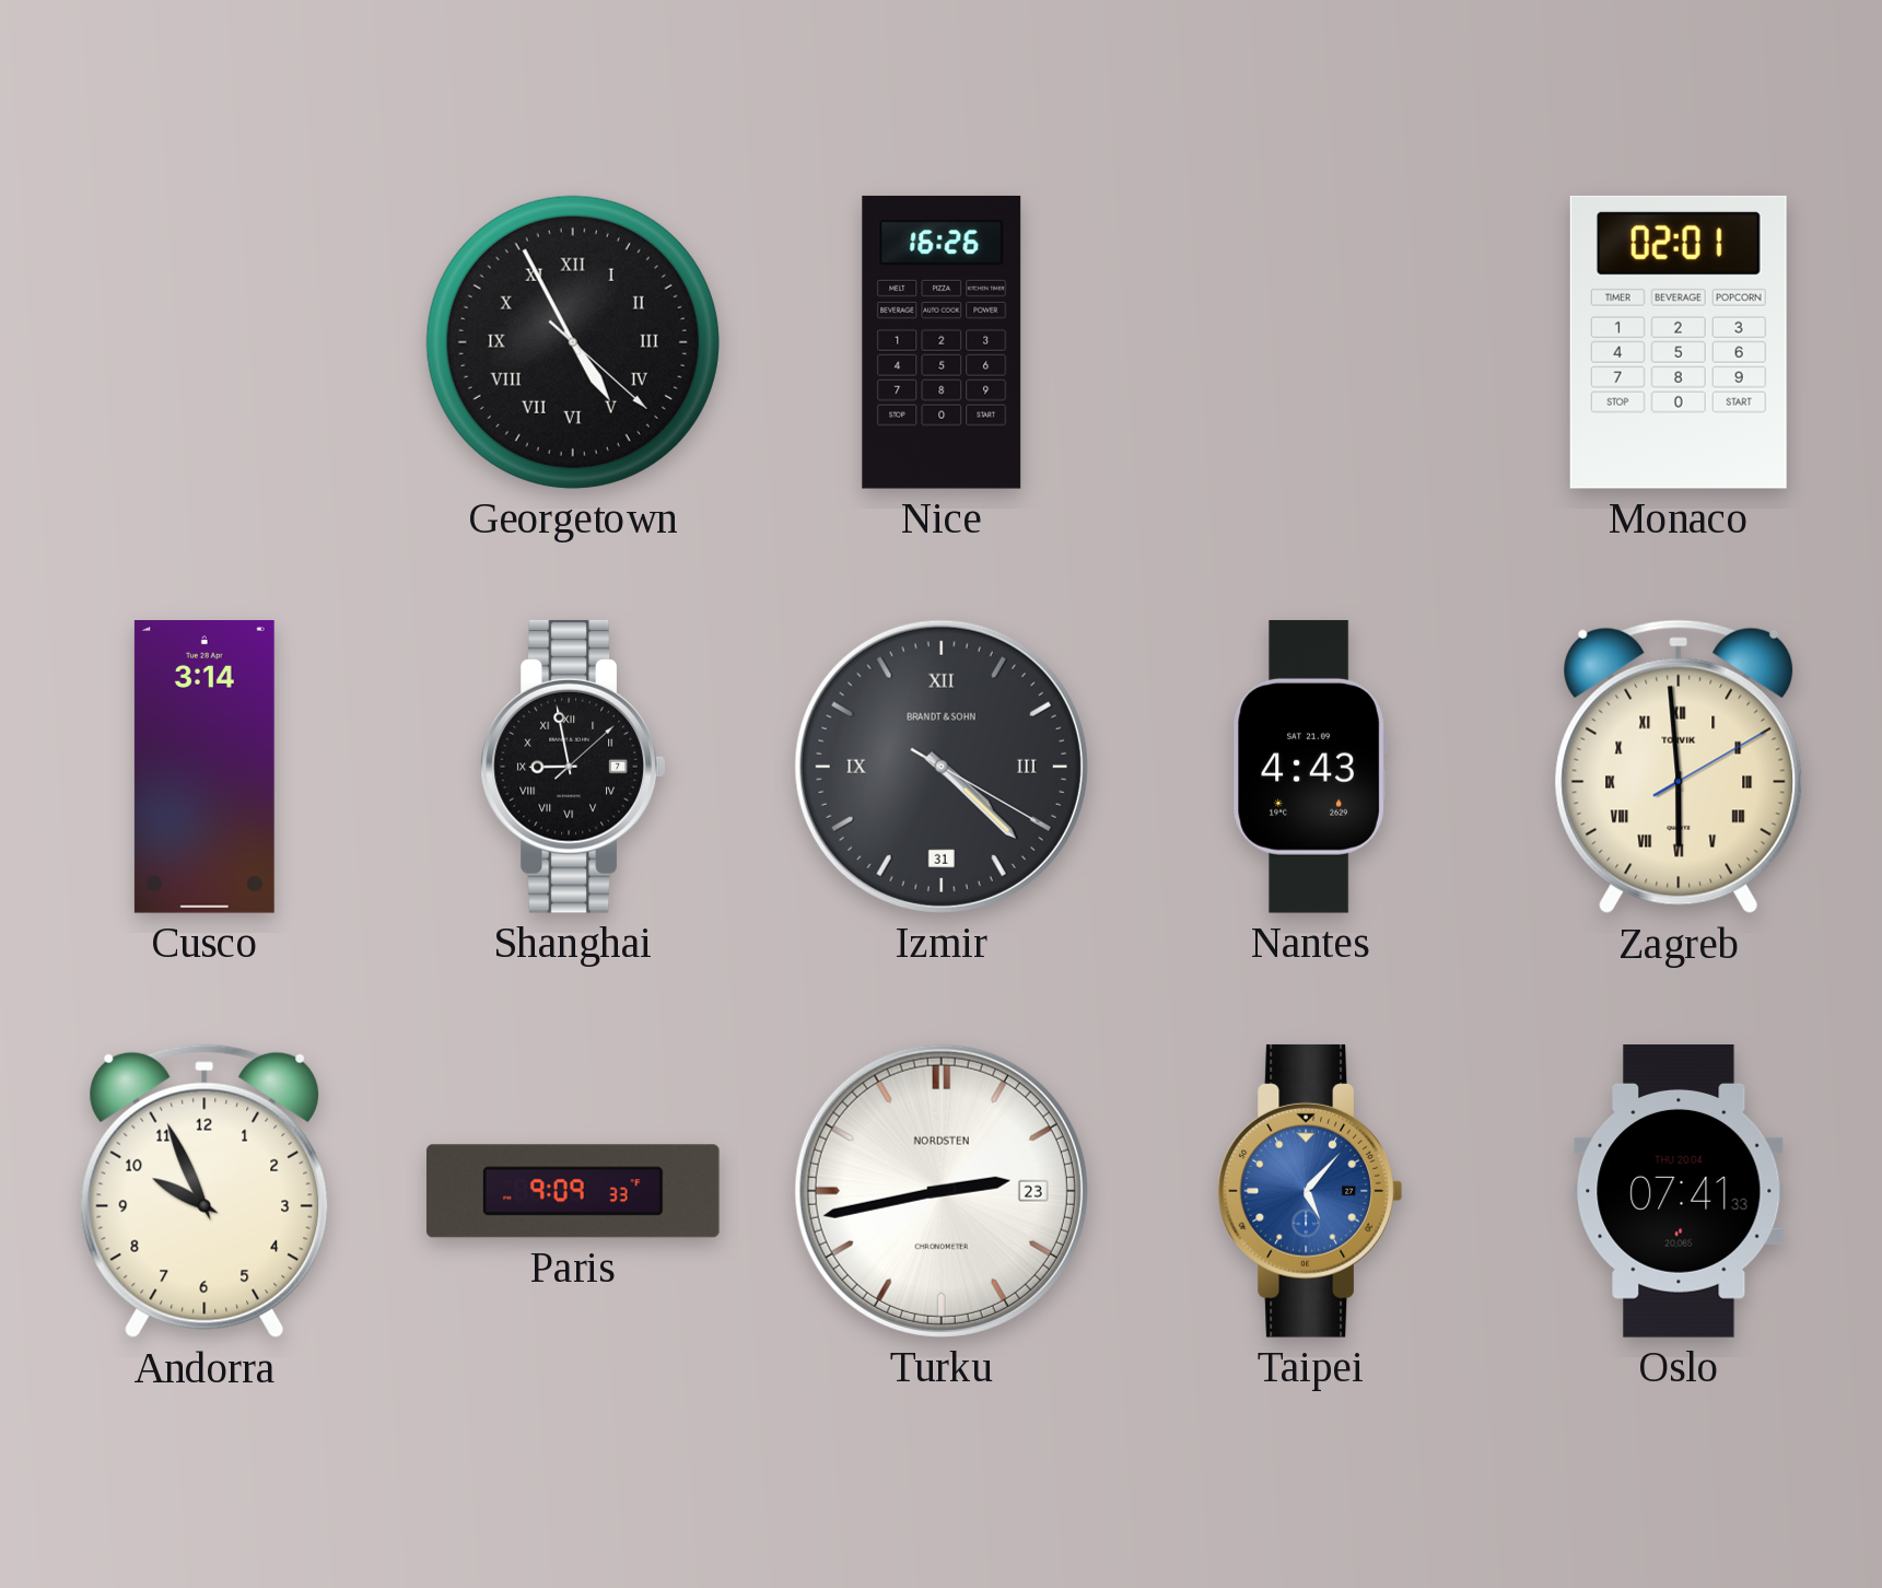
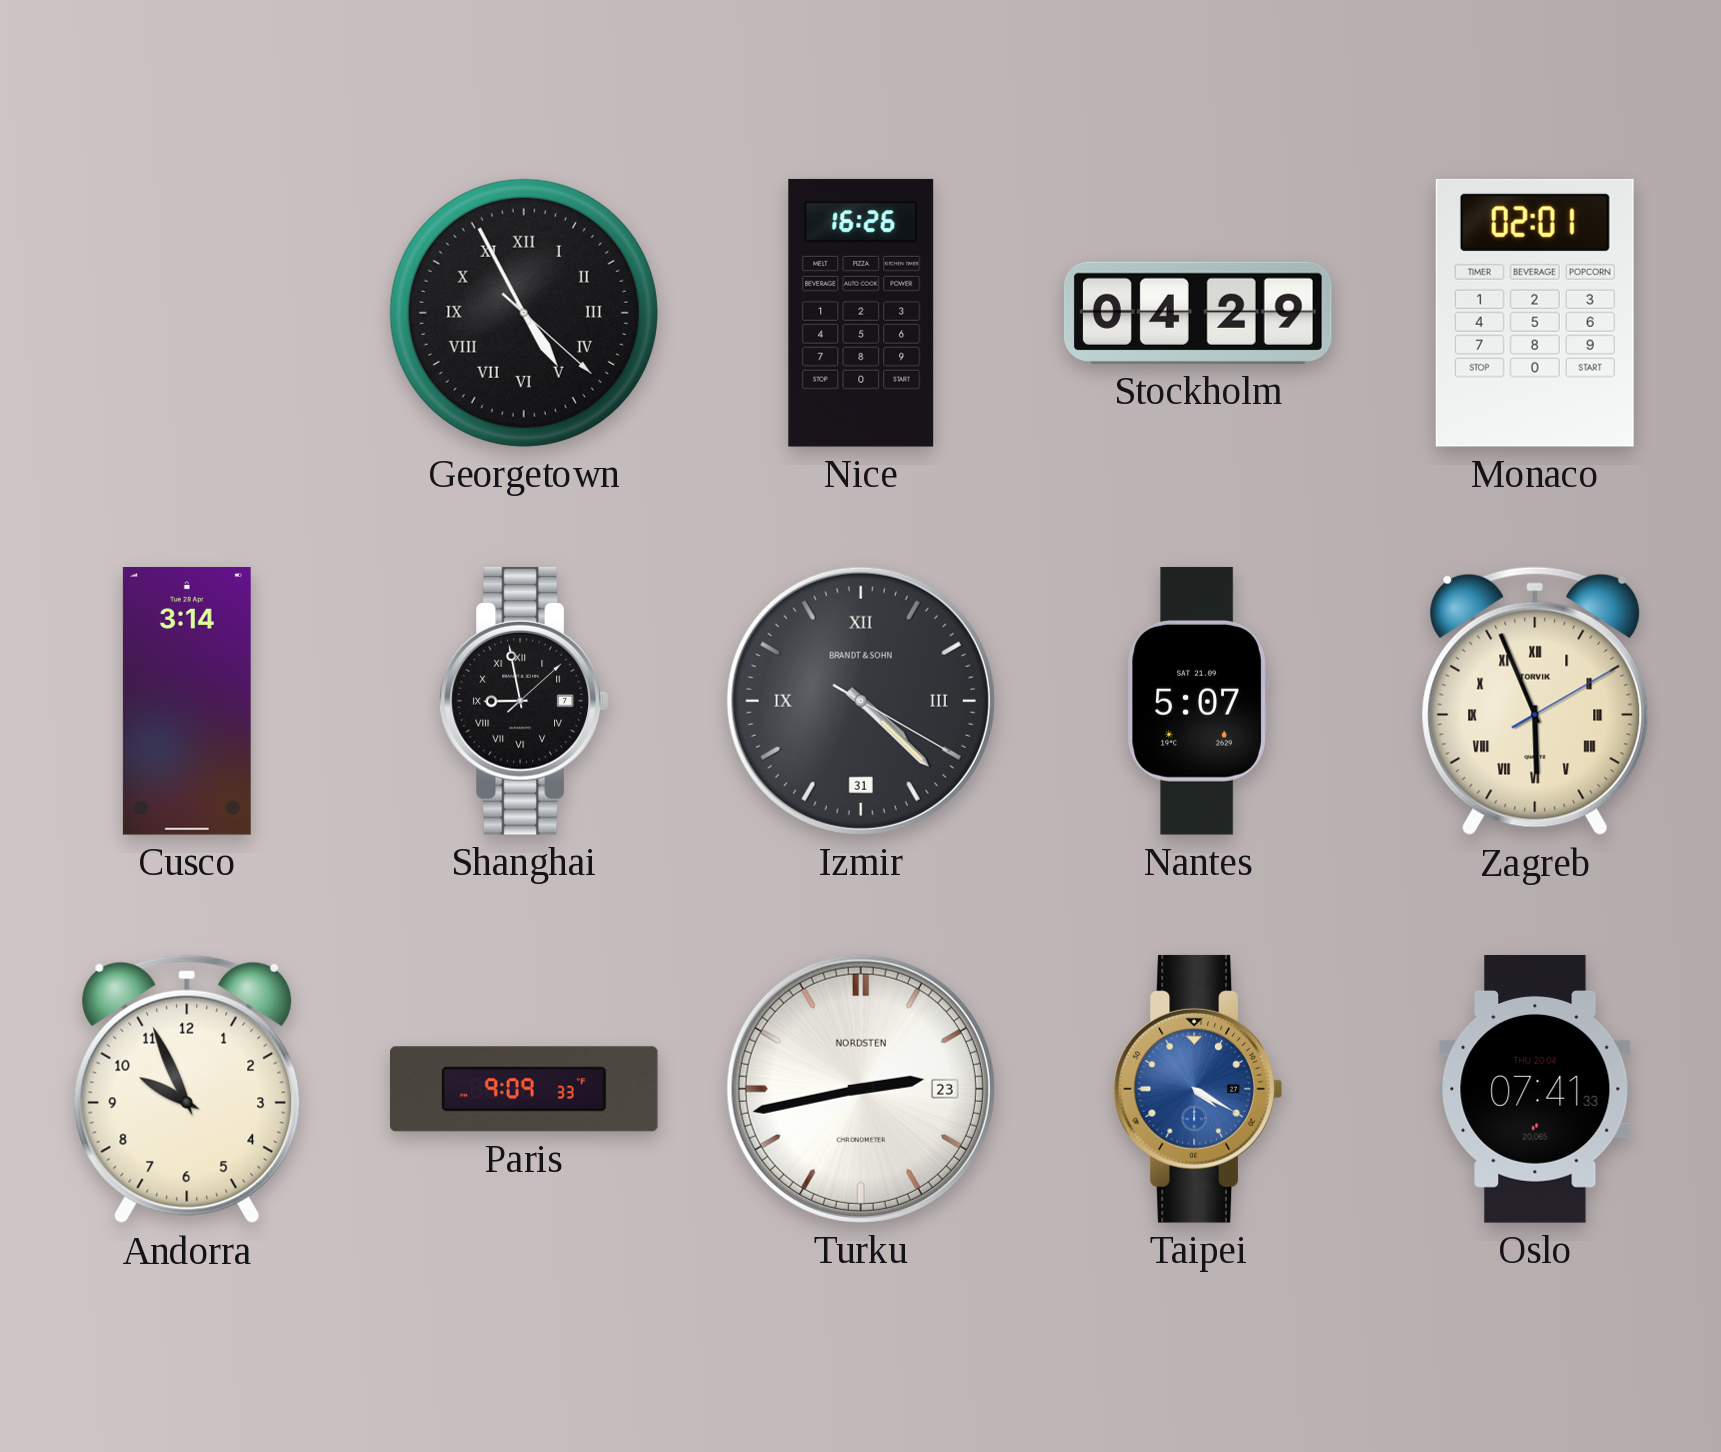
Stockholm: none -> 04:29
Nantes: 4:43 -> 5:07
Zagreb: 5:59 -> 5:56
Taipei: 5:07 -> 4:20
